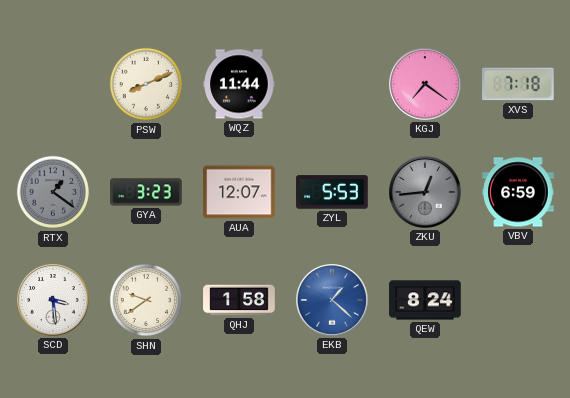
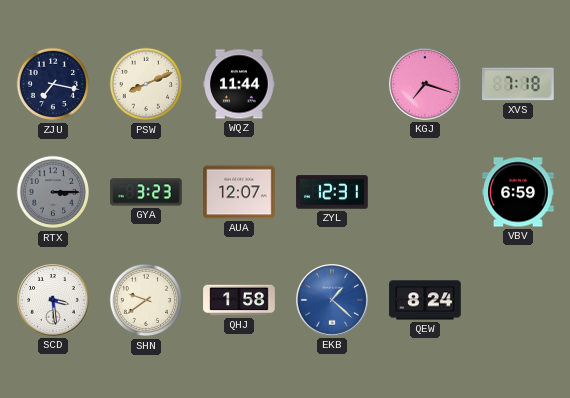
ZJU: none -> 7:17
KGJ: 7:21 -> 7:18
RTX: 1:21 -> 3:15
ZYL: 5:53 -> 12:31
ZKU: 12:44 -> none
